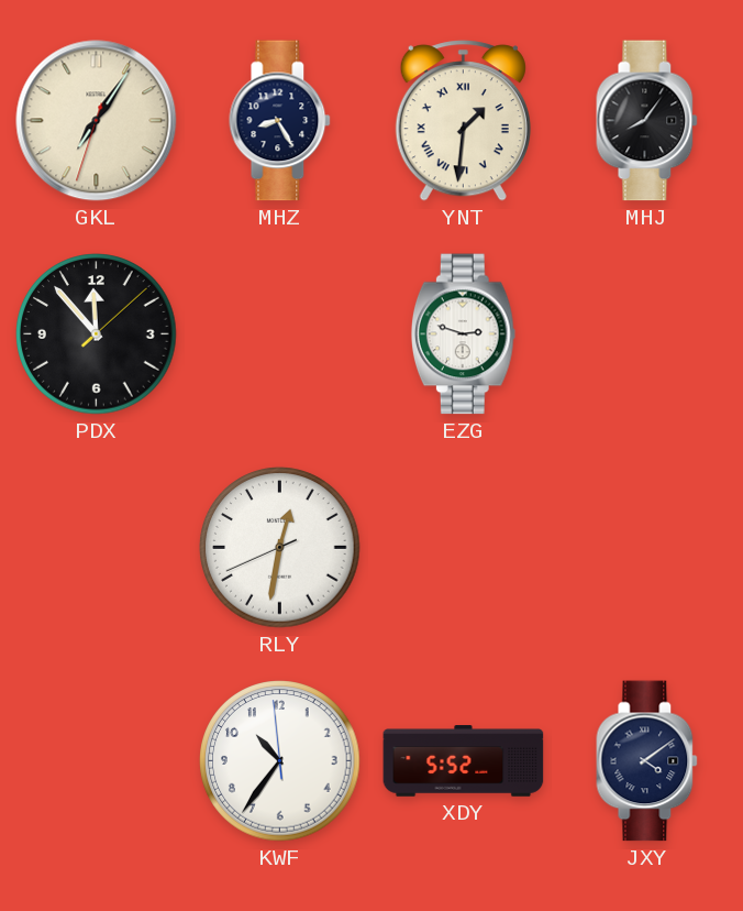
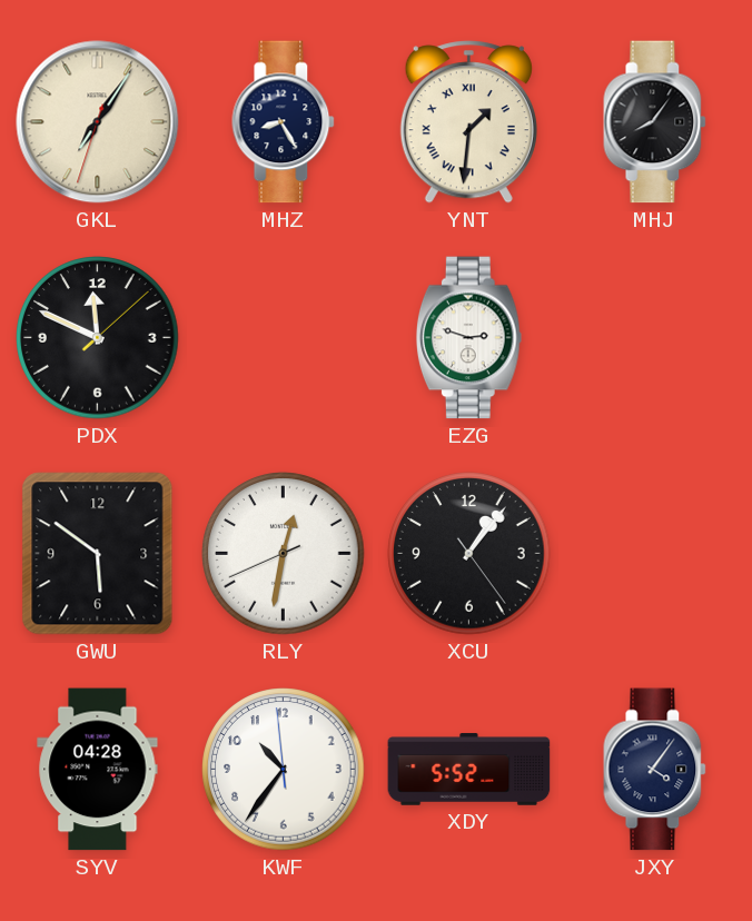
PDX: 11:53 -> 11:49
GWU: none -> 5:51
XCU: none -> 1:06
SYV: none -> 04:28
JXY: 4:09 -> 4:06
